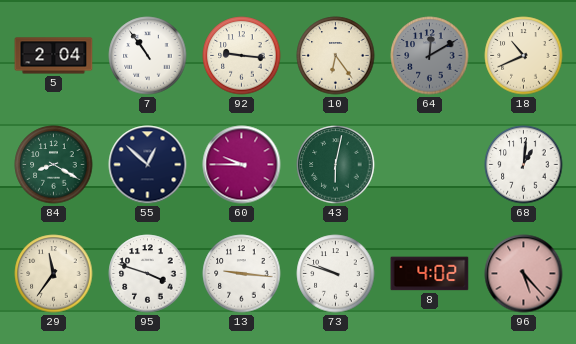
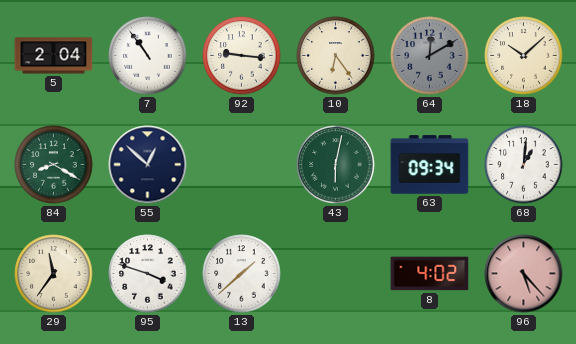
18: 10:41 -> 10:08
60: 9:45 -> none
63: none -> 09:34
13: 9:16 -> 1:38
73: 9:48 -> none
